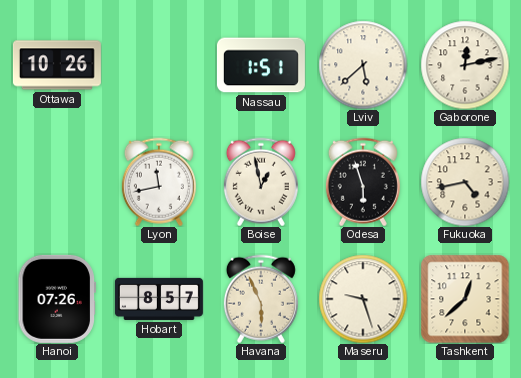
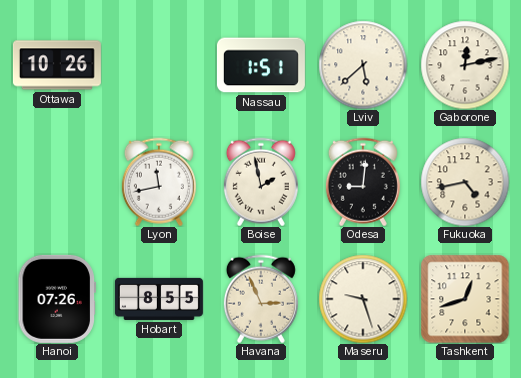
Boise: 12:58 -> 1:58
Odesa: 5:57 -> 9:01
Hobart: 8:57 -> 8:55
Havana: 5:56 -> 2:56
Tashkent: 12:38 -> 12:42
